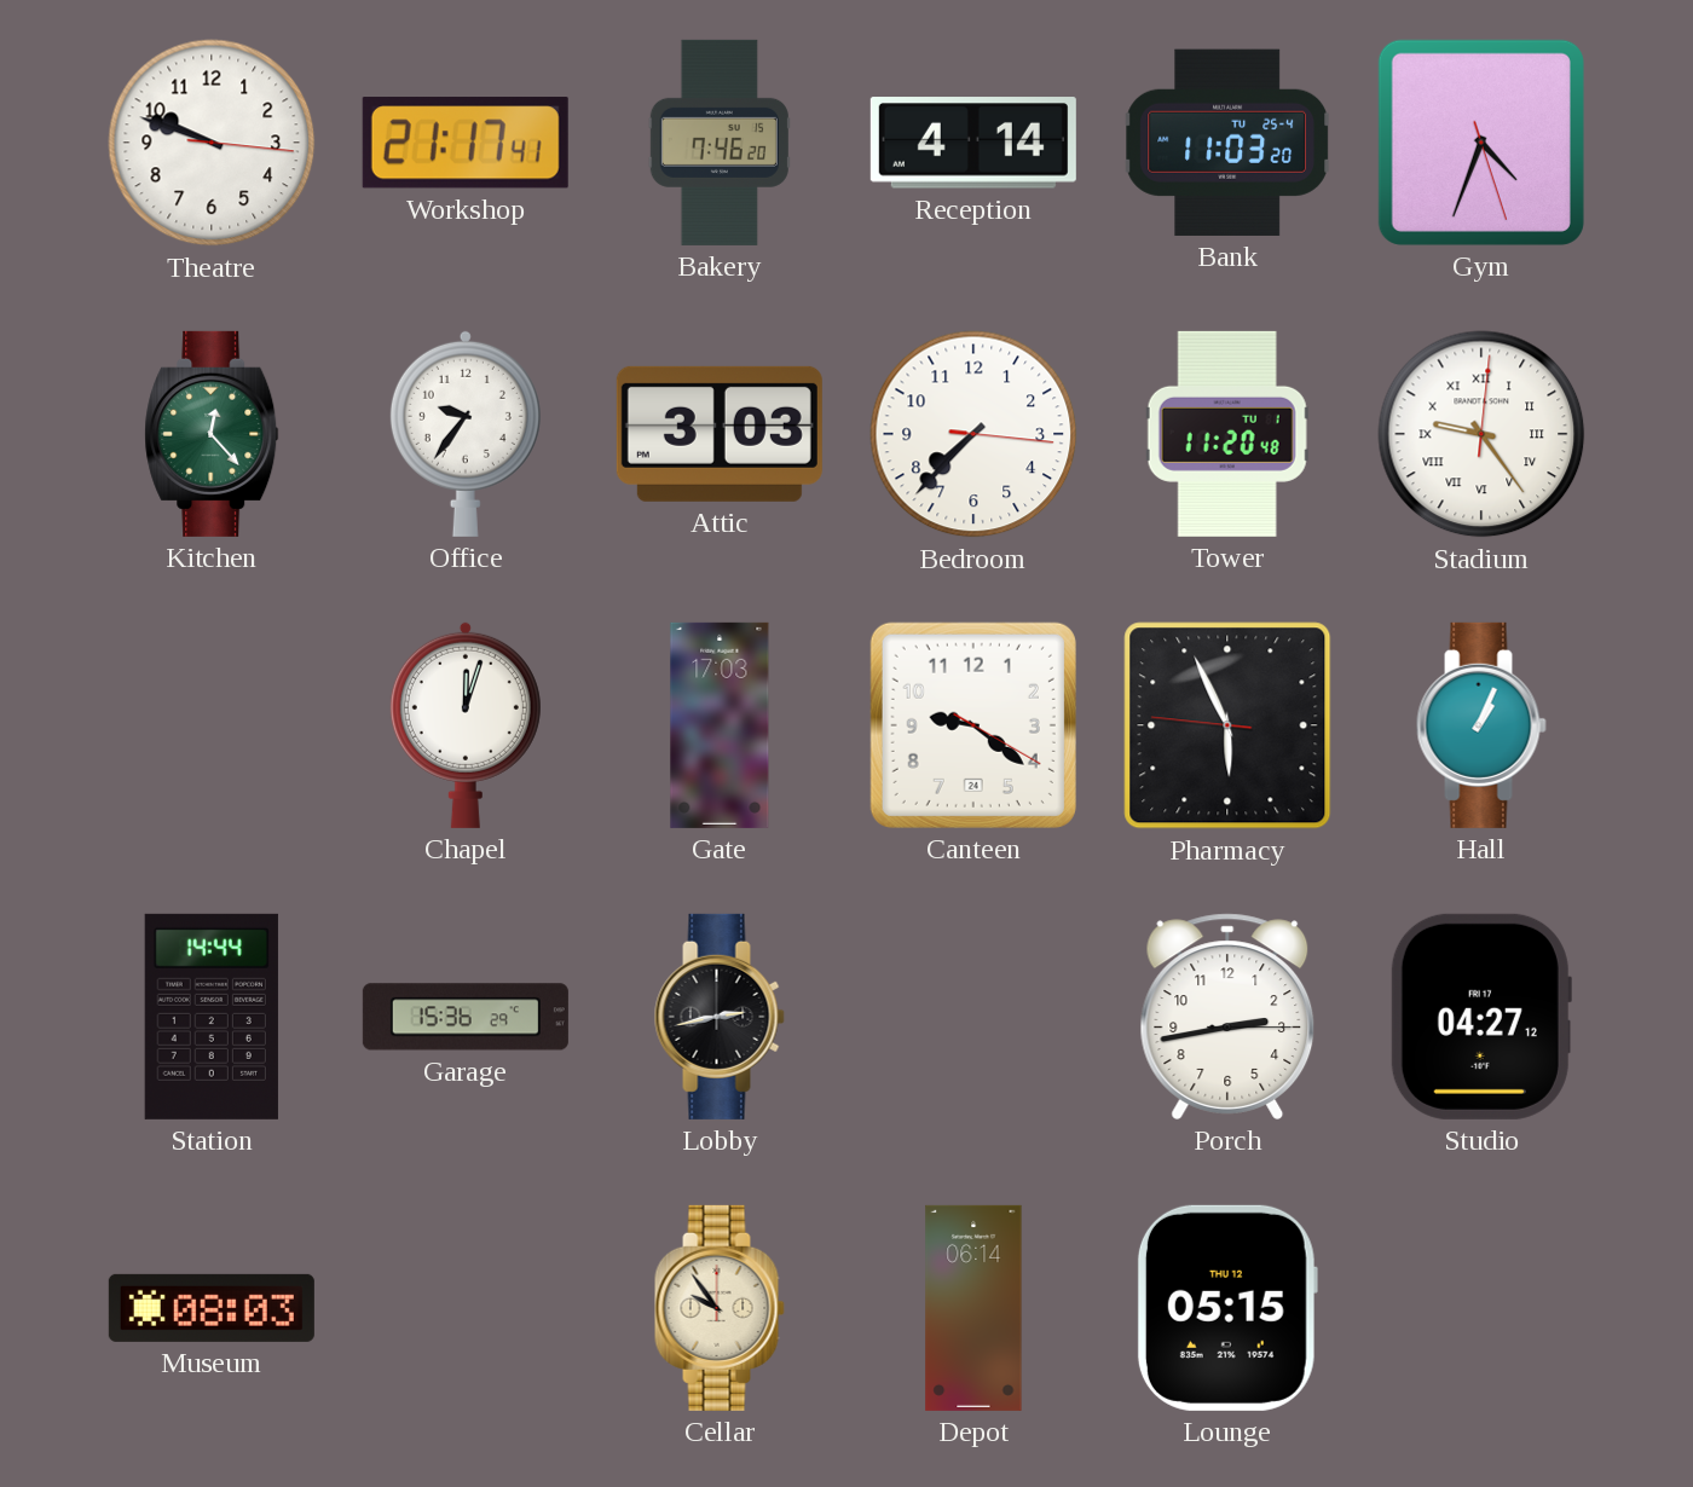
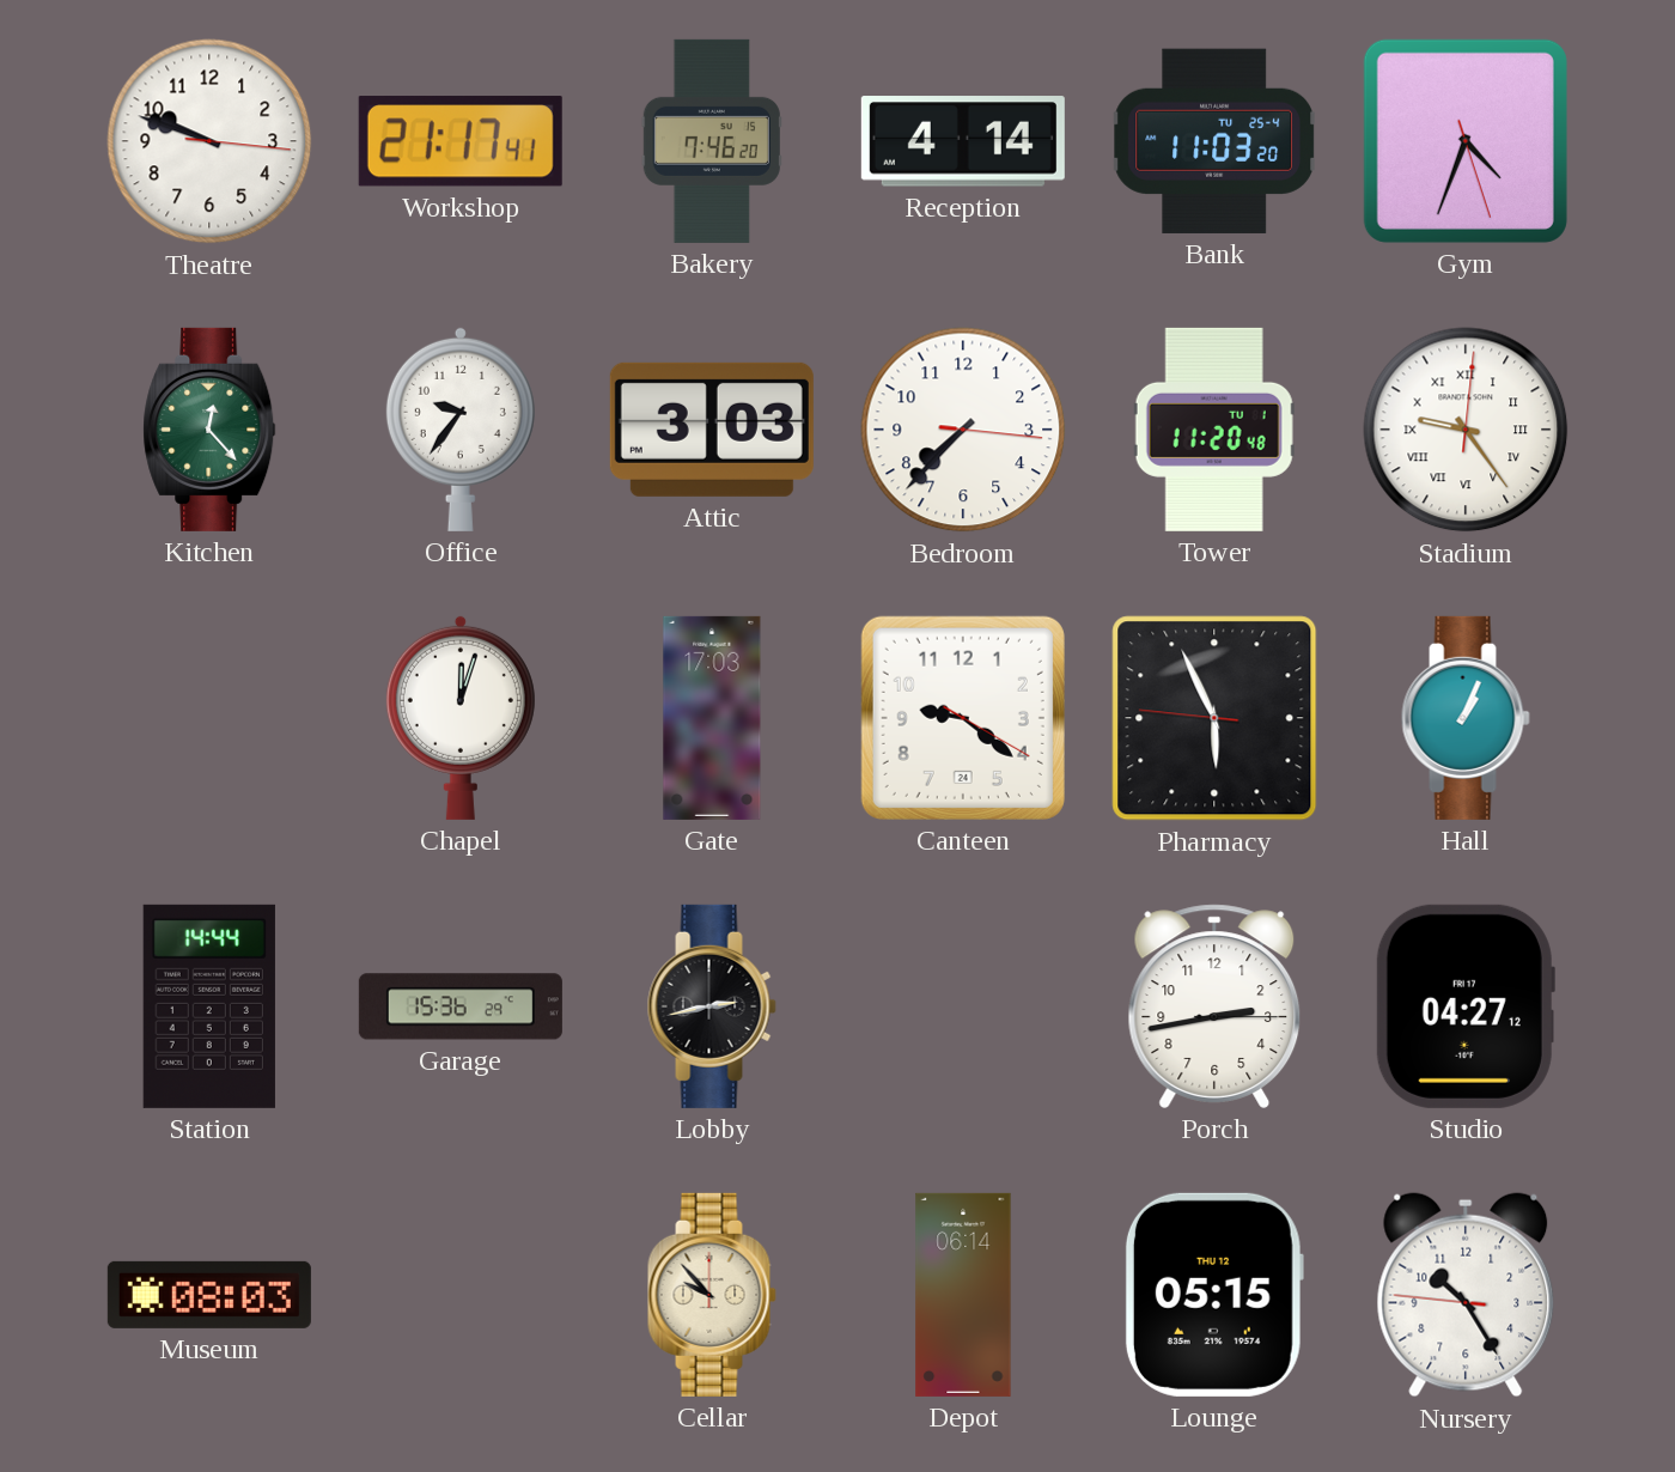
Cellar: 9:54 -> 9:53
Nursery: none -> 10:24
